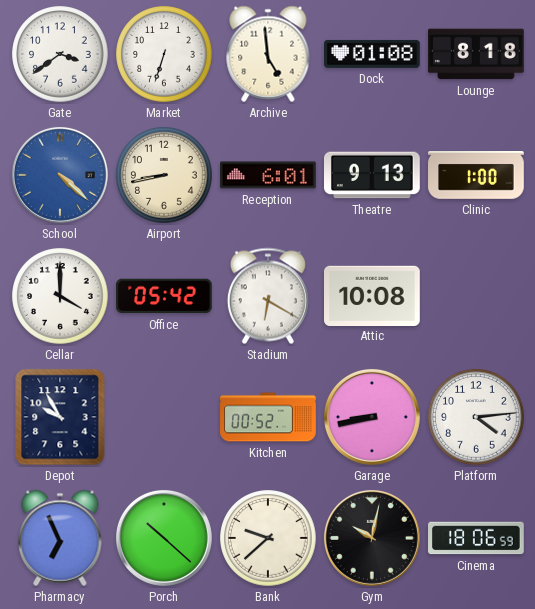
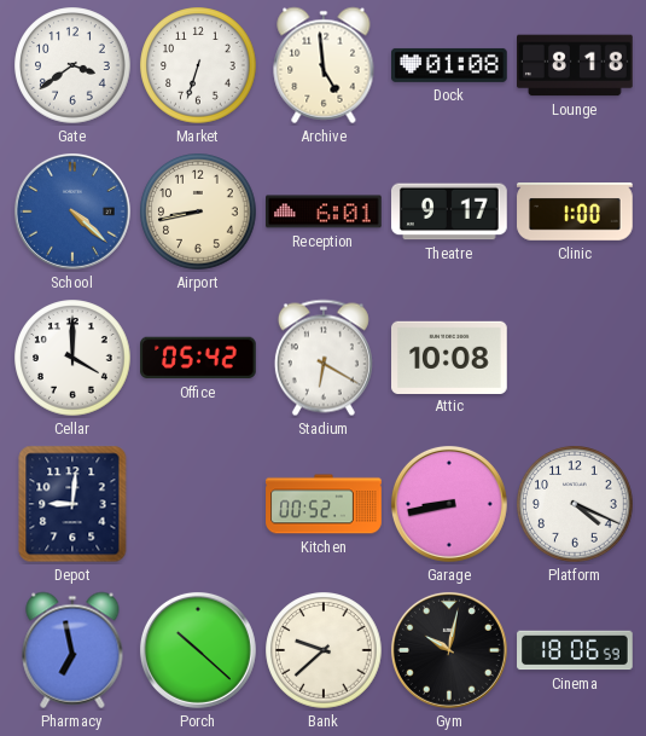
Theatre: 9:13 -> 9:17
Depot: 9:55 -> 9:01
Platform: 4:14 -> 4:19
Pharmacy: 6:56 -> 6:58
